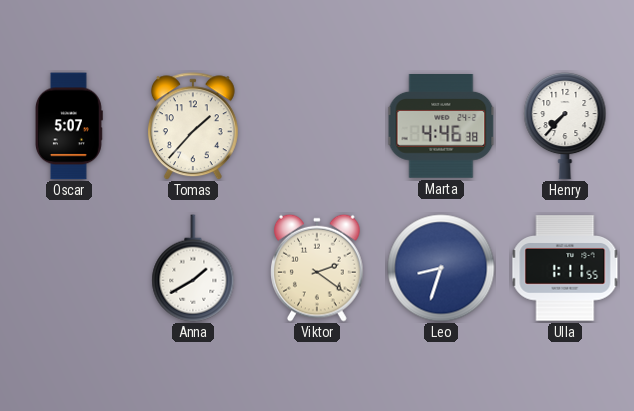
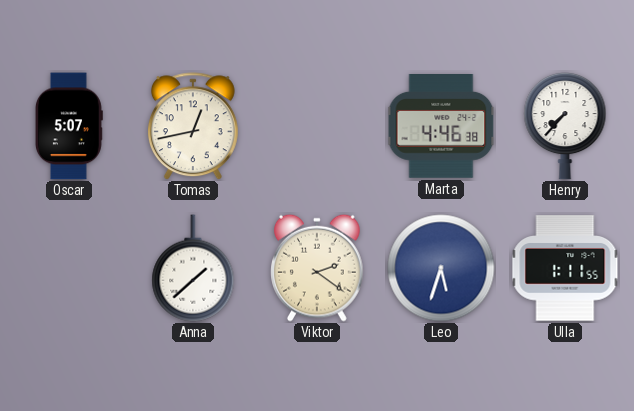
Tomas: 1:37 -> 12:43
Anna: 1:40 -> 1:38
Leo: 8:33 -> 5:33
